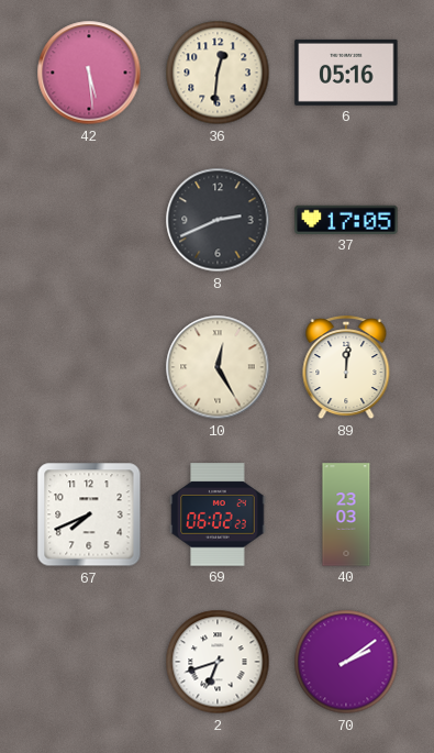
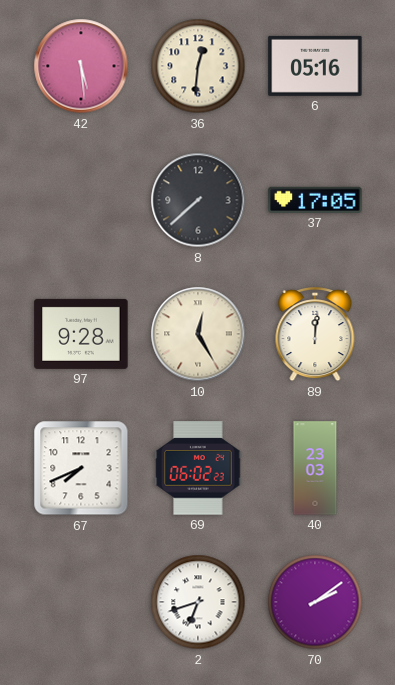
8: 2:41 -> 7:38
97: none -> 9:28
